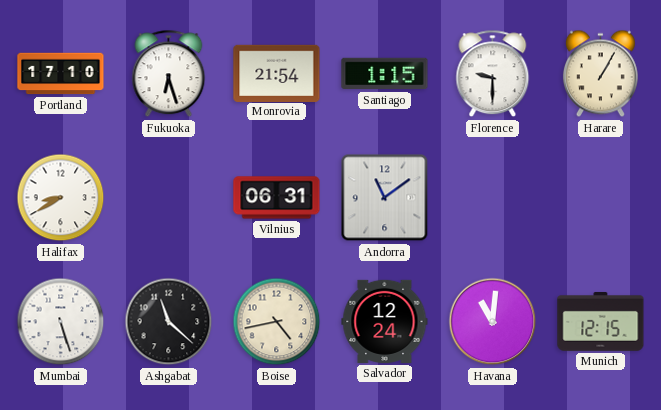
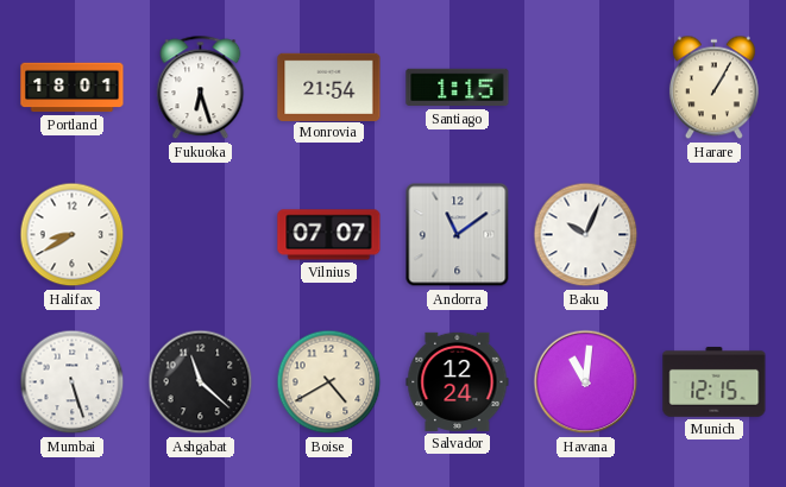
Portland: 17:10 -> 18:01
Florence: 9:30 -> none
Vilnius: 06:31 -> 07:07
Baku: none -> 10:04
Boise: 4:43 -> 4:40
